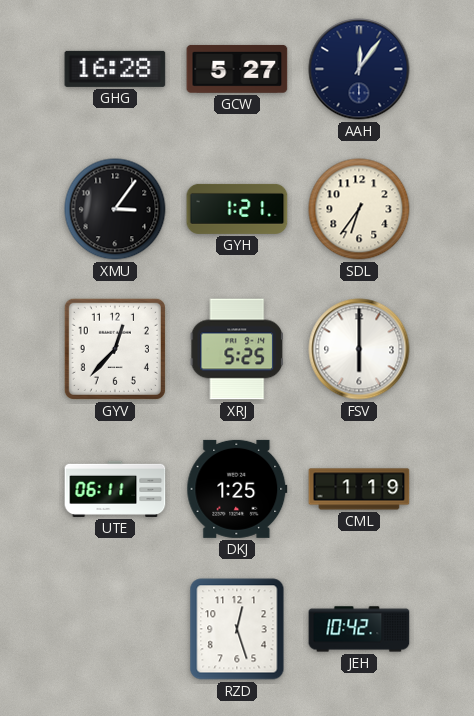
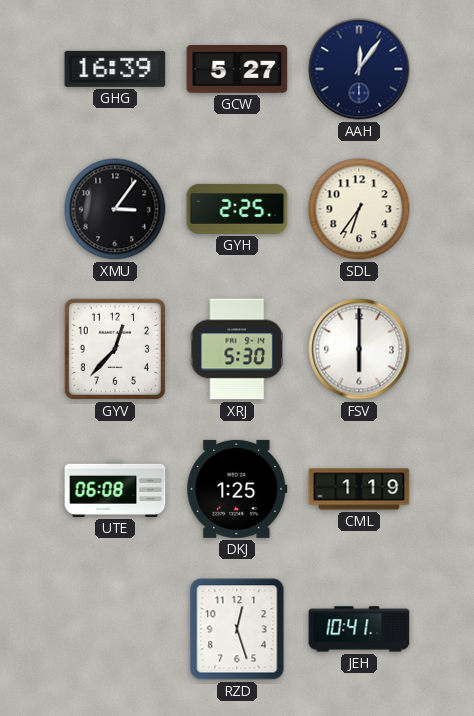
GHG: 16:28 -> 16:39
GYH: 1:21 -> 2:25
XRJ: 5:25 -> 5:30
UTE: 06:11 -> 06:08
JEH: 10:42 -> 10:41
